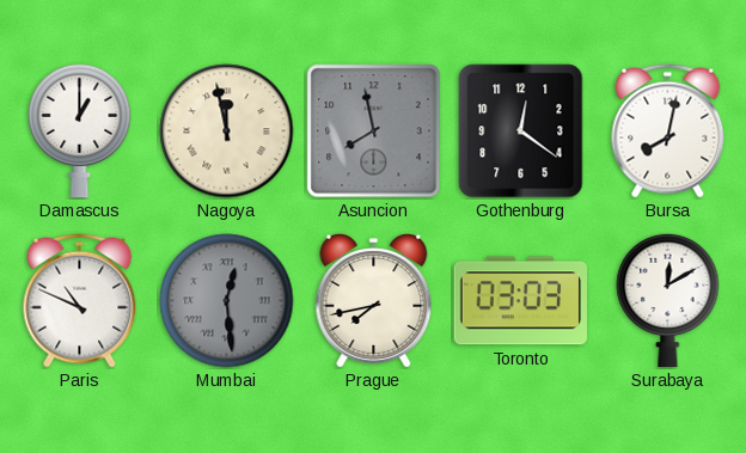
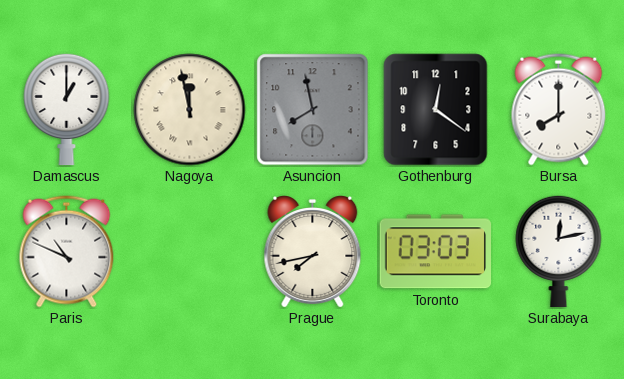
Bursa: 8:02 -> 8:00
Mumbai: 12:29 -> none
Surabaya: 12:10 -> 12:13
